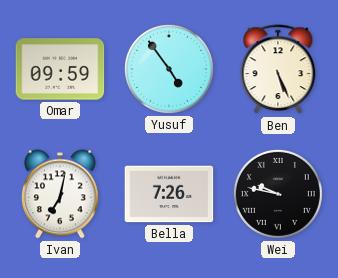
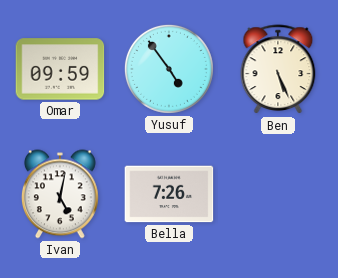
Ivan: 7:02 -> 5:02
Wei: 9:47 -> none
